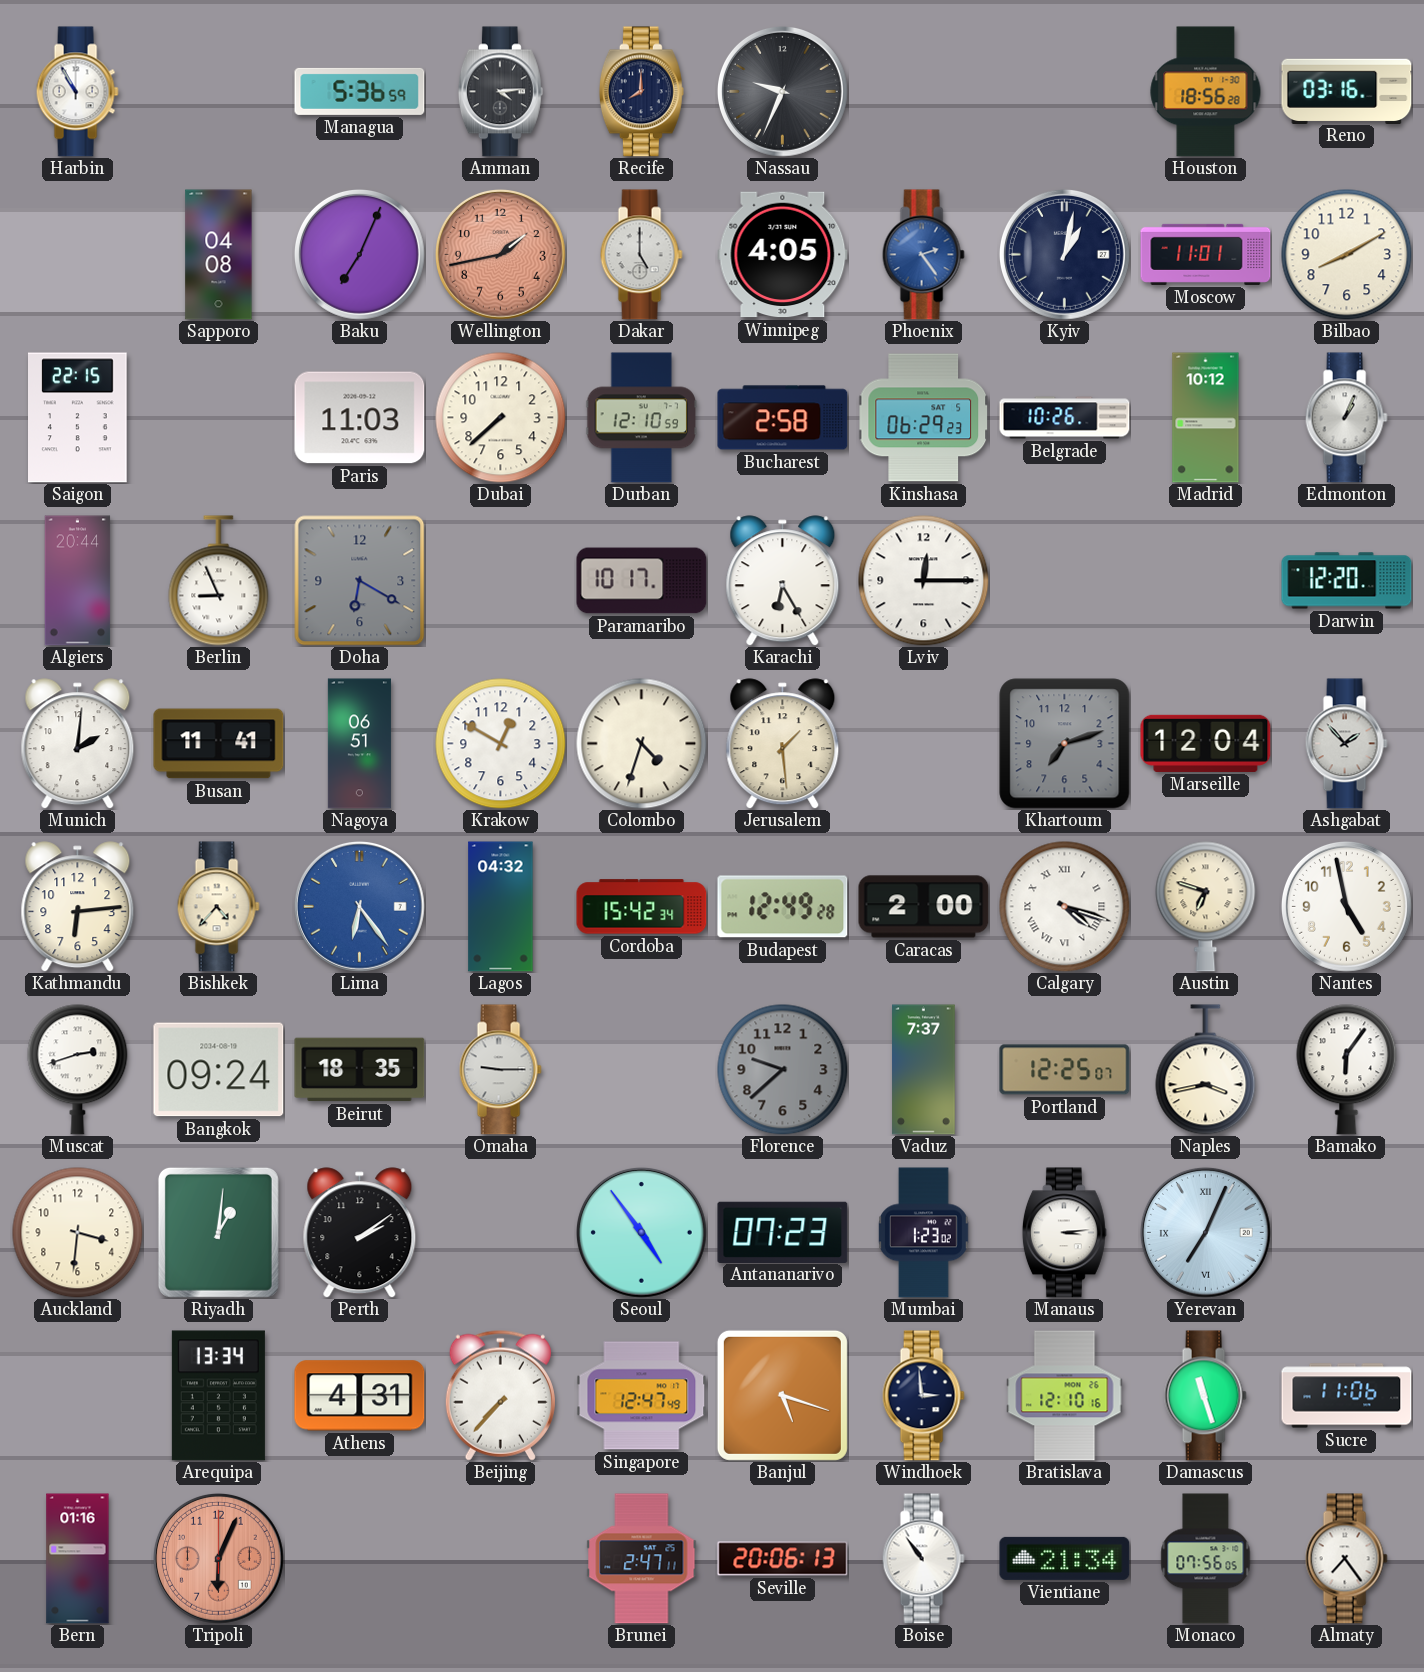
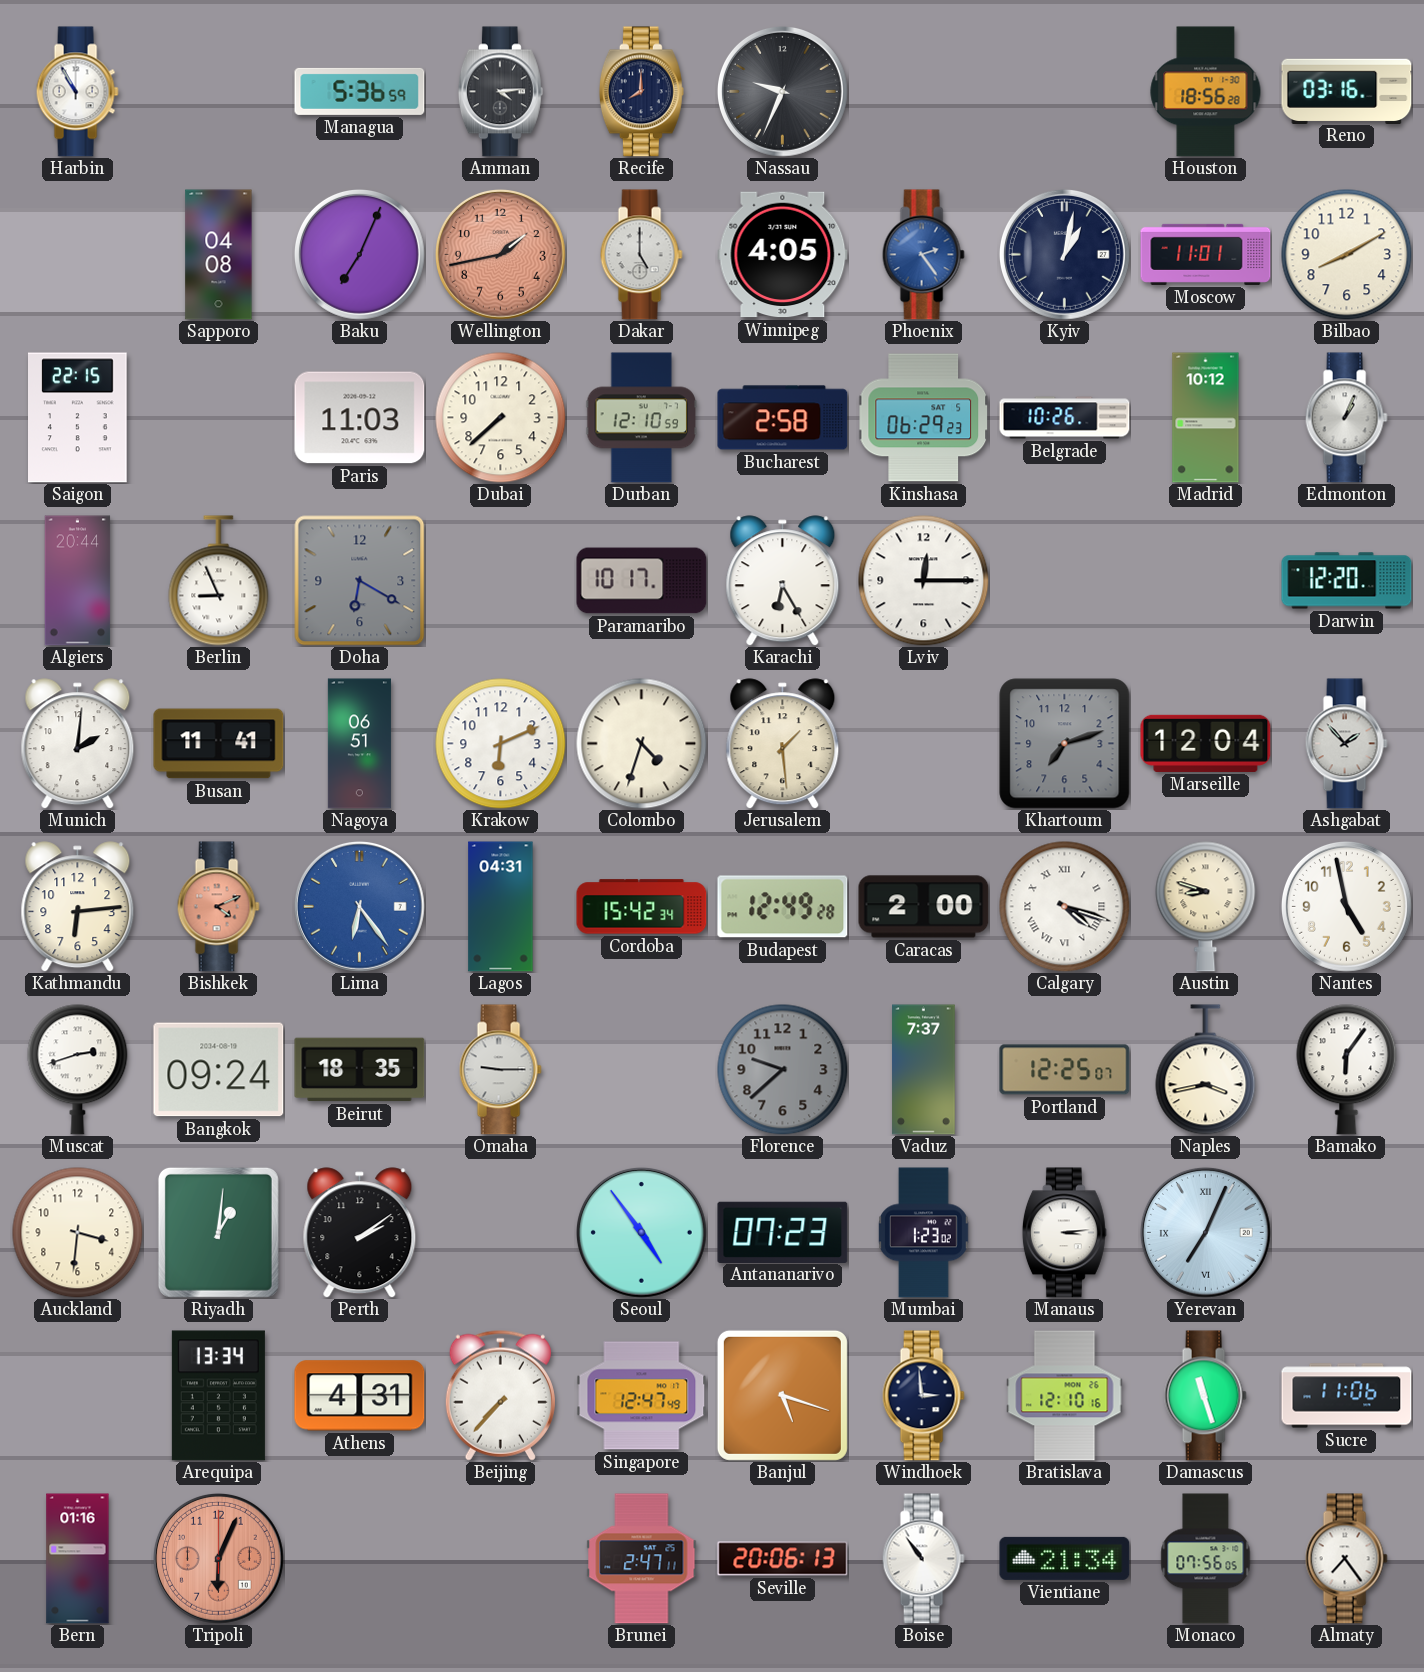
Krakow: 12:50 -> 6:11
Bishkek: 4:37 -> 4:11
Bishkek dial: cream -> salmon
Lagos: 04:32 -> 04:31
Austin: 6:48 -> 8:48
